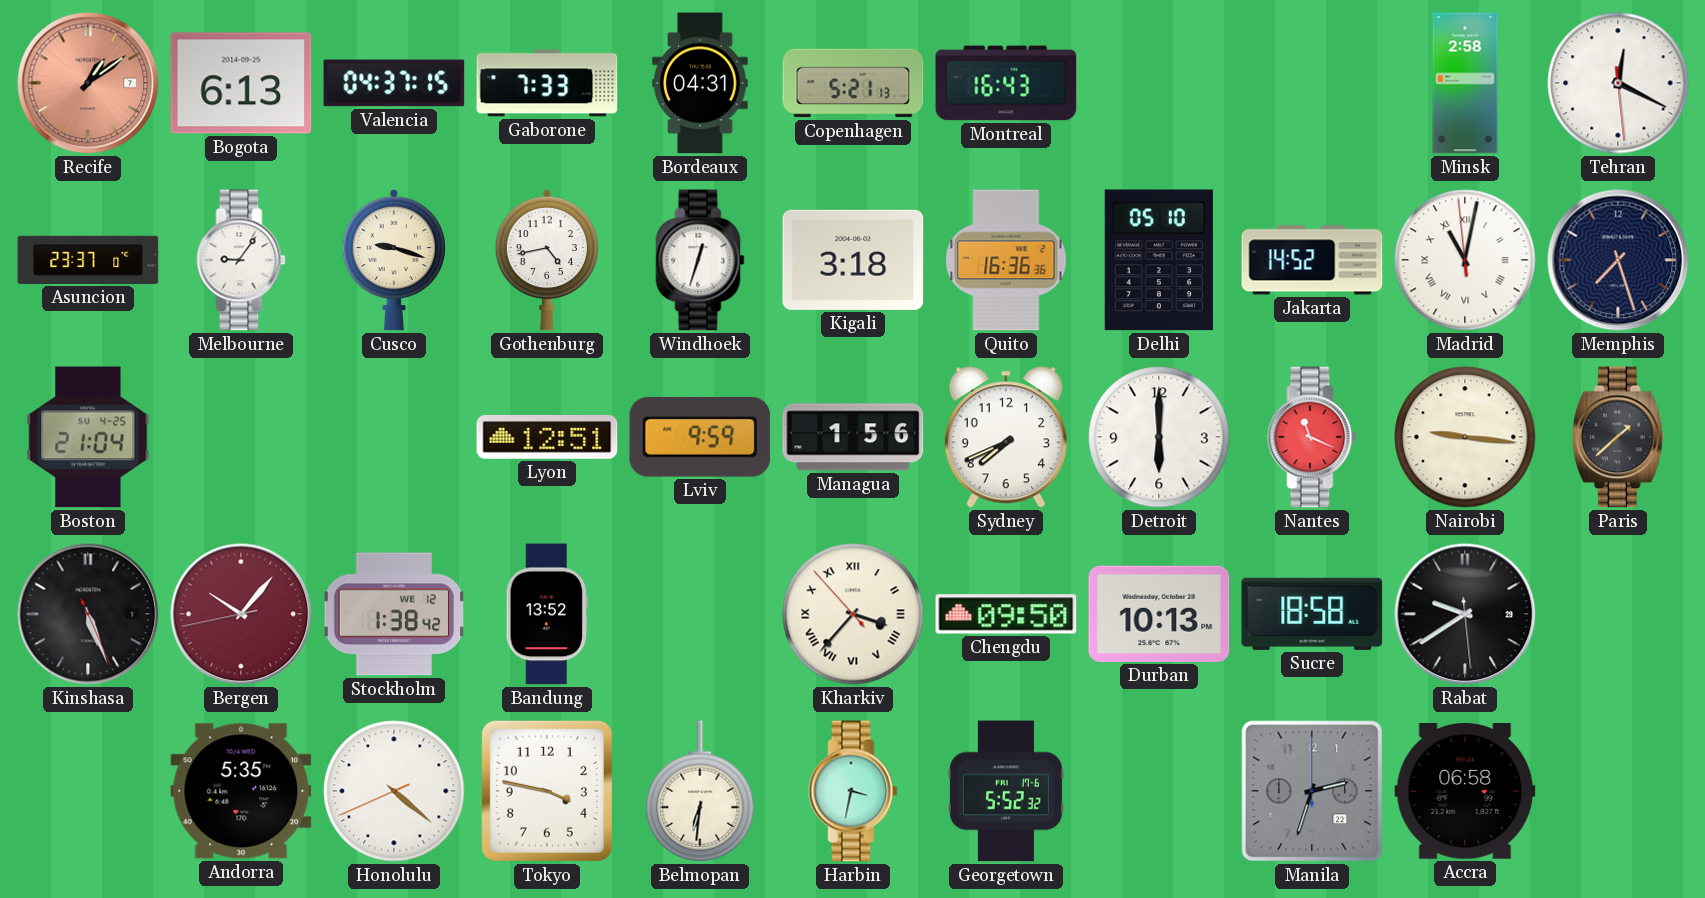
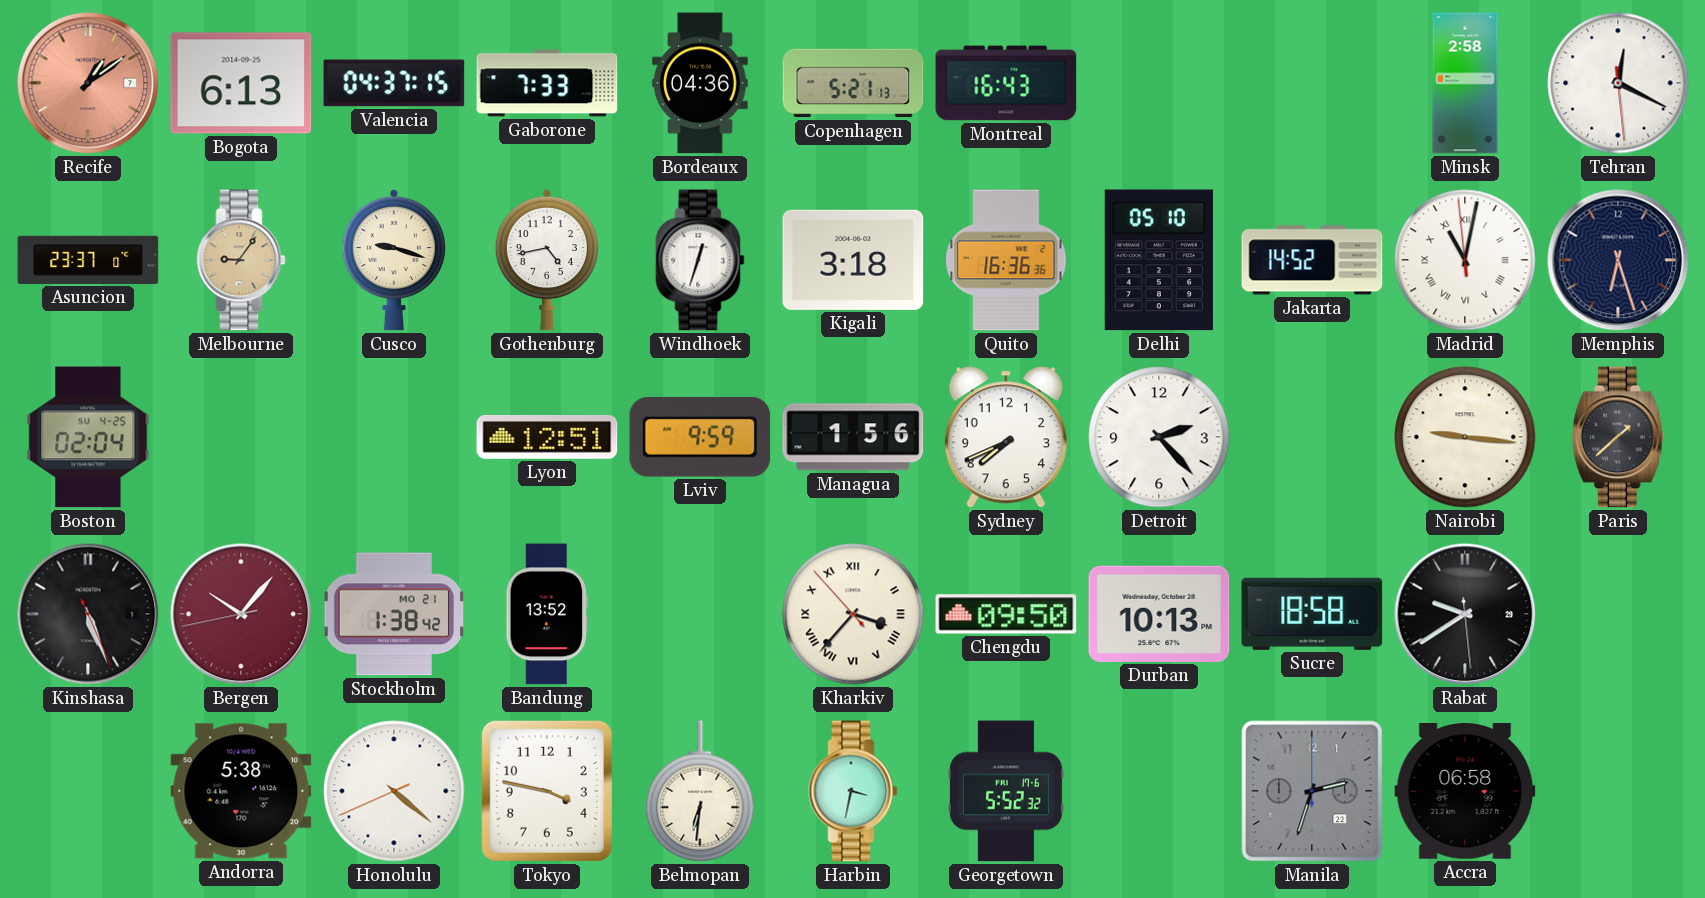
Bordeaux: 04:31 -> 04:36
Melbourne dial: white -> champagne
Memphis: 7:27 -> 6:27
Boston: 21:04 -> 02:04
Detroit: 6:00 -> 2:23
Nantes: 11:19 -> none
Stockholm date: WE 12 -> MO 21
Andorra: 5:35 -> 5:38
